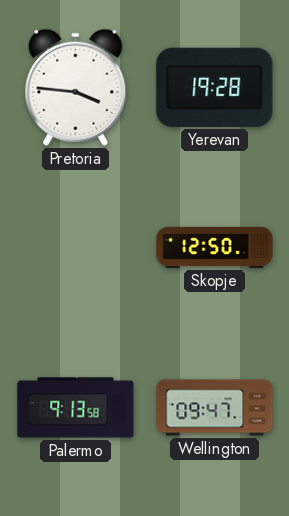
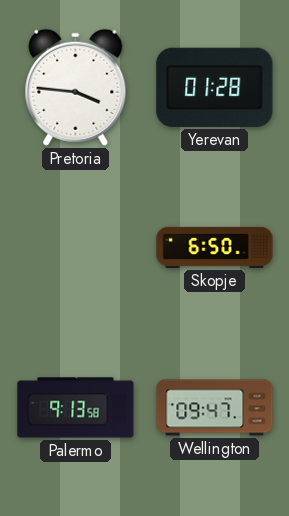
Yerevan: 19:28 -> 01:28
Skopje: 12:50 -> 6:50
